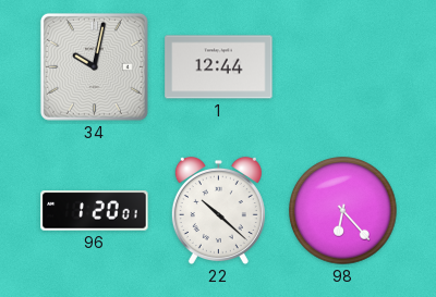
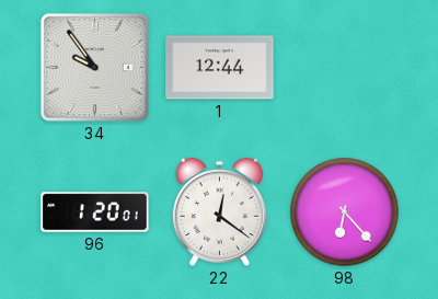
34: 10:02 -> 9:54
22: 10:22 -> 12:21
